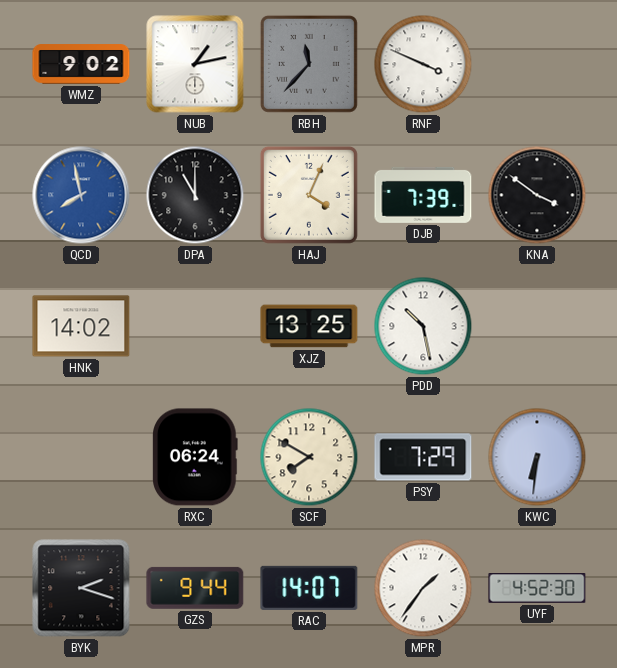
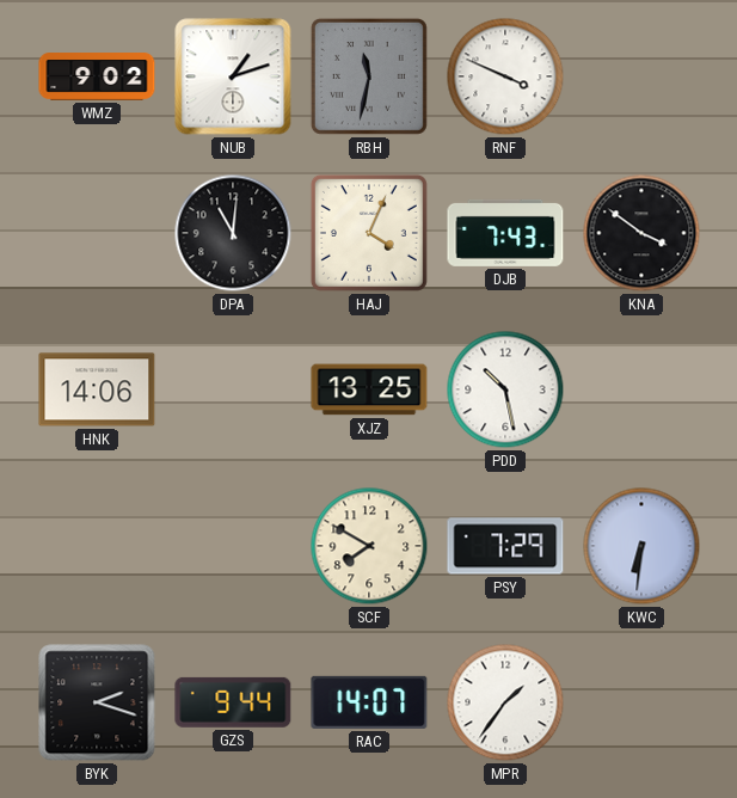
NUB: 1:13 -> 1:12
RBH: 11:37 -> 11:32
QCD: 7:58 -> none
DPA: 11:00 -> 11:01
DJB: 7:39 -> 7:43
HNK: 14:02 -> 14:06
RXC: 06:24 -> none
UYF: 4:52 -> none
